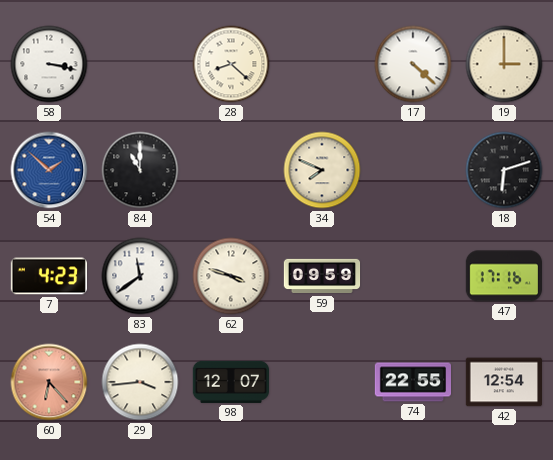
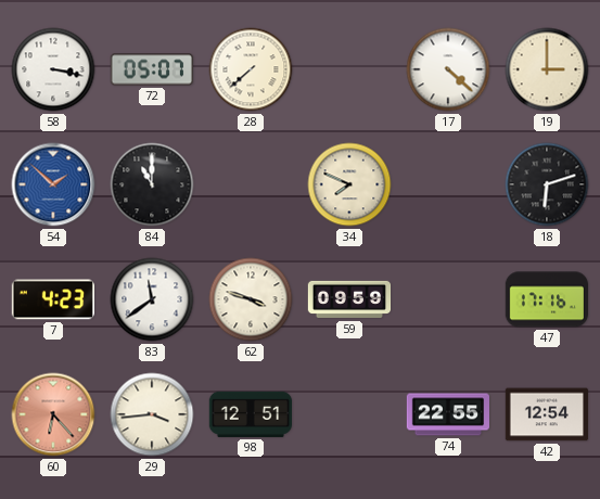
72: none -> 05:07
28: 8:22 -> 7:38
98: 12:07 -> 12:51
